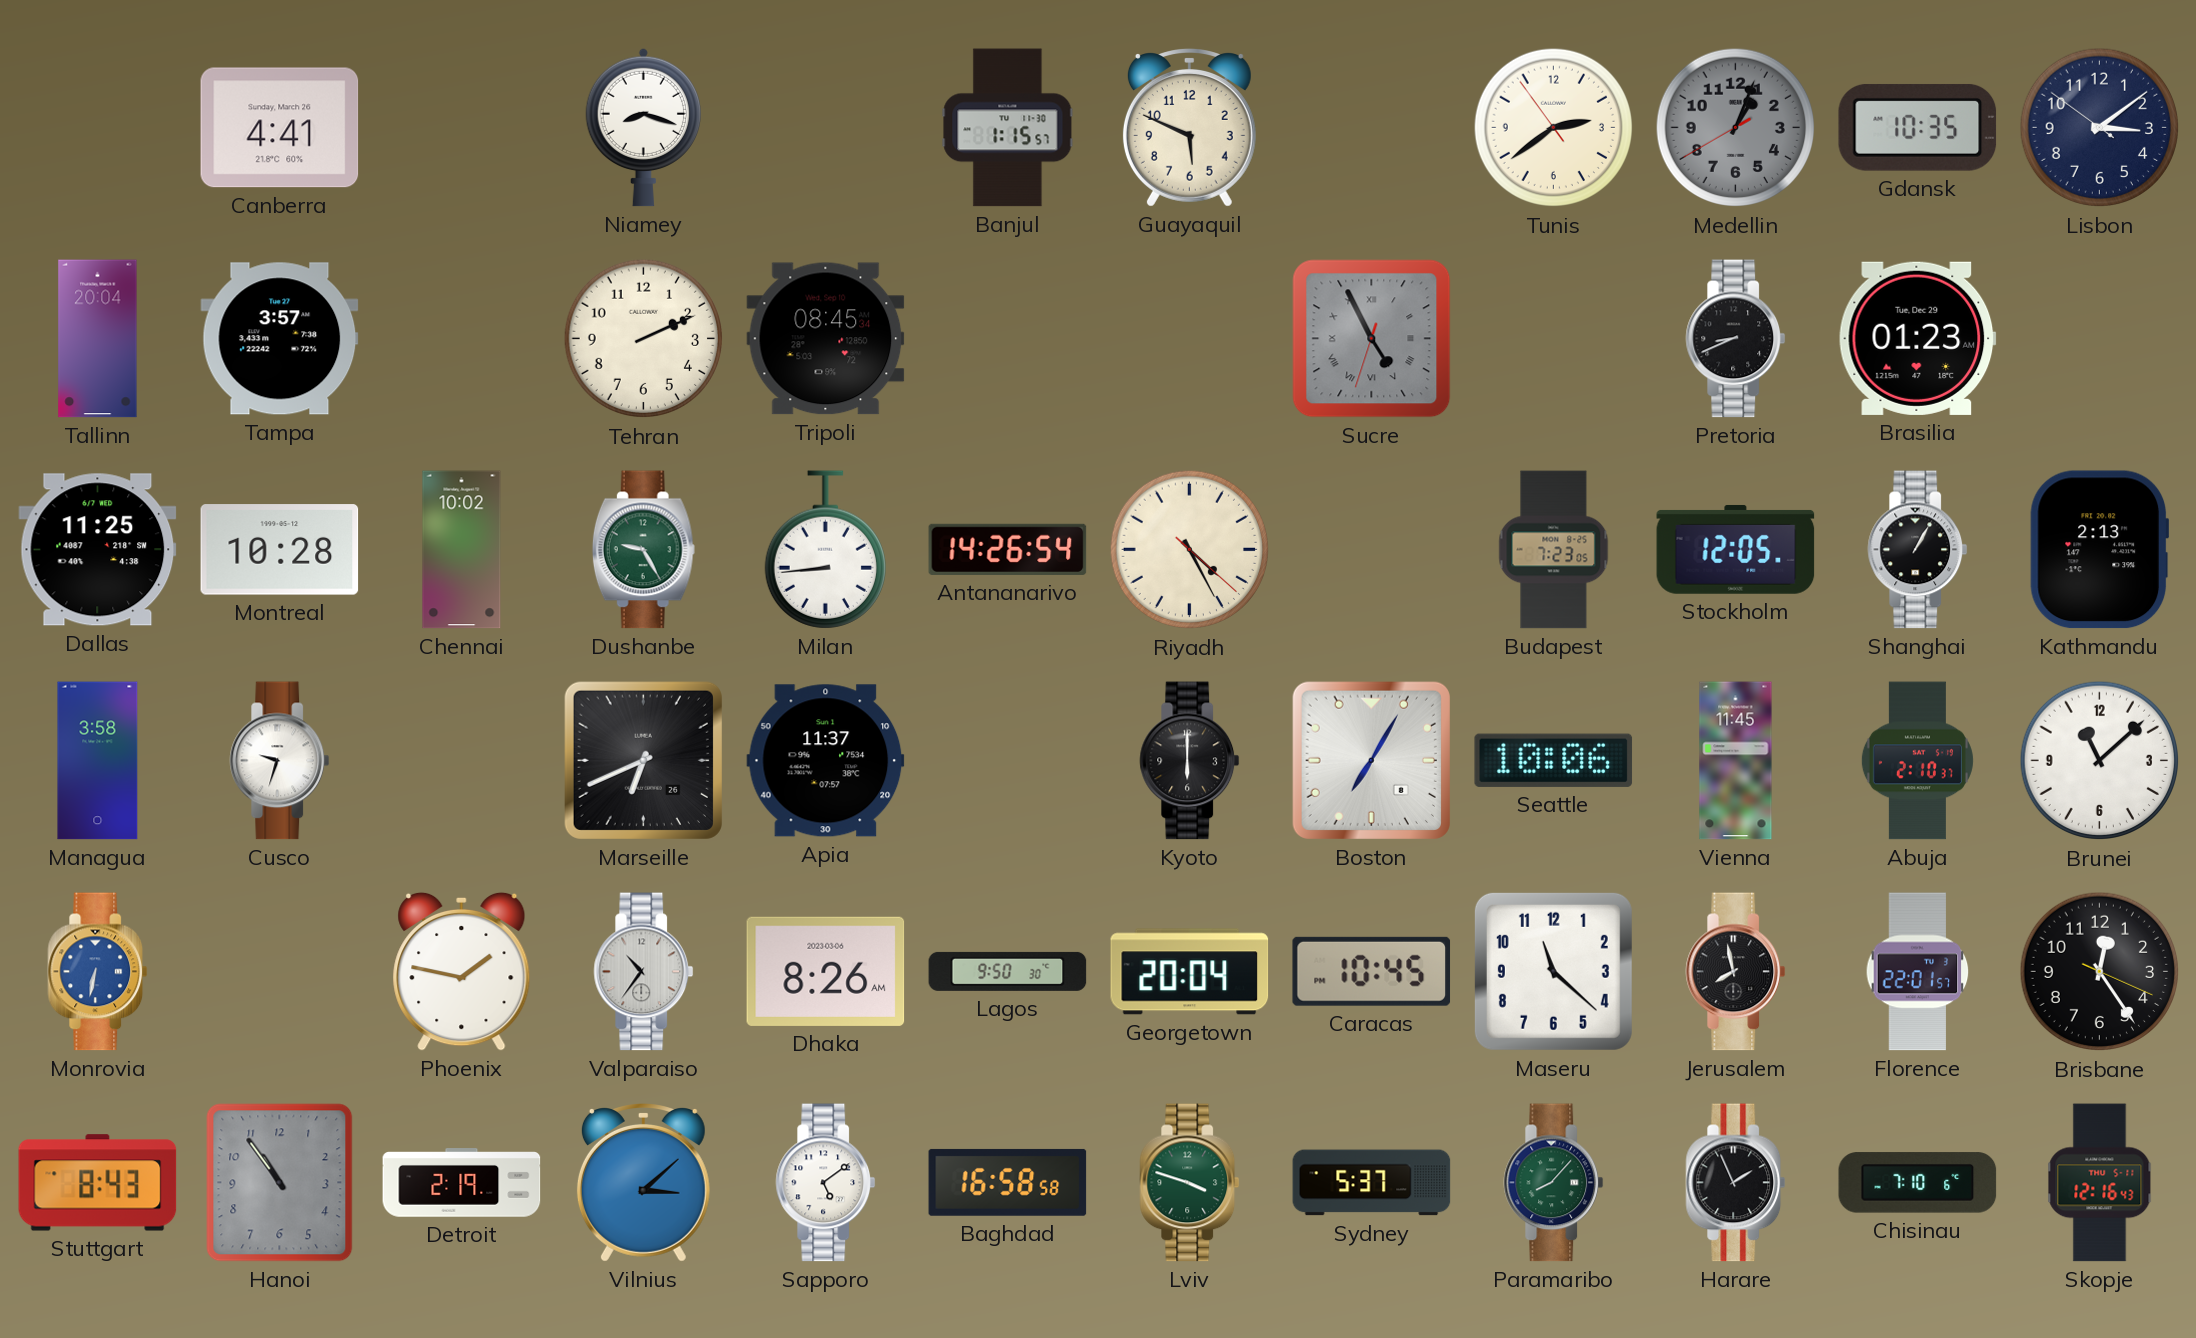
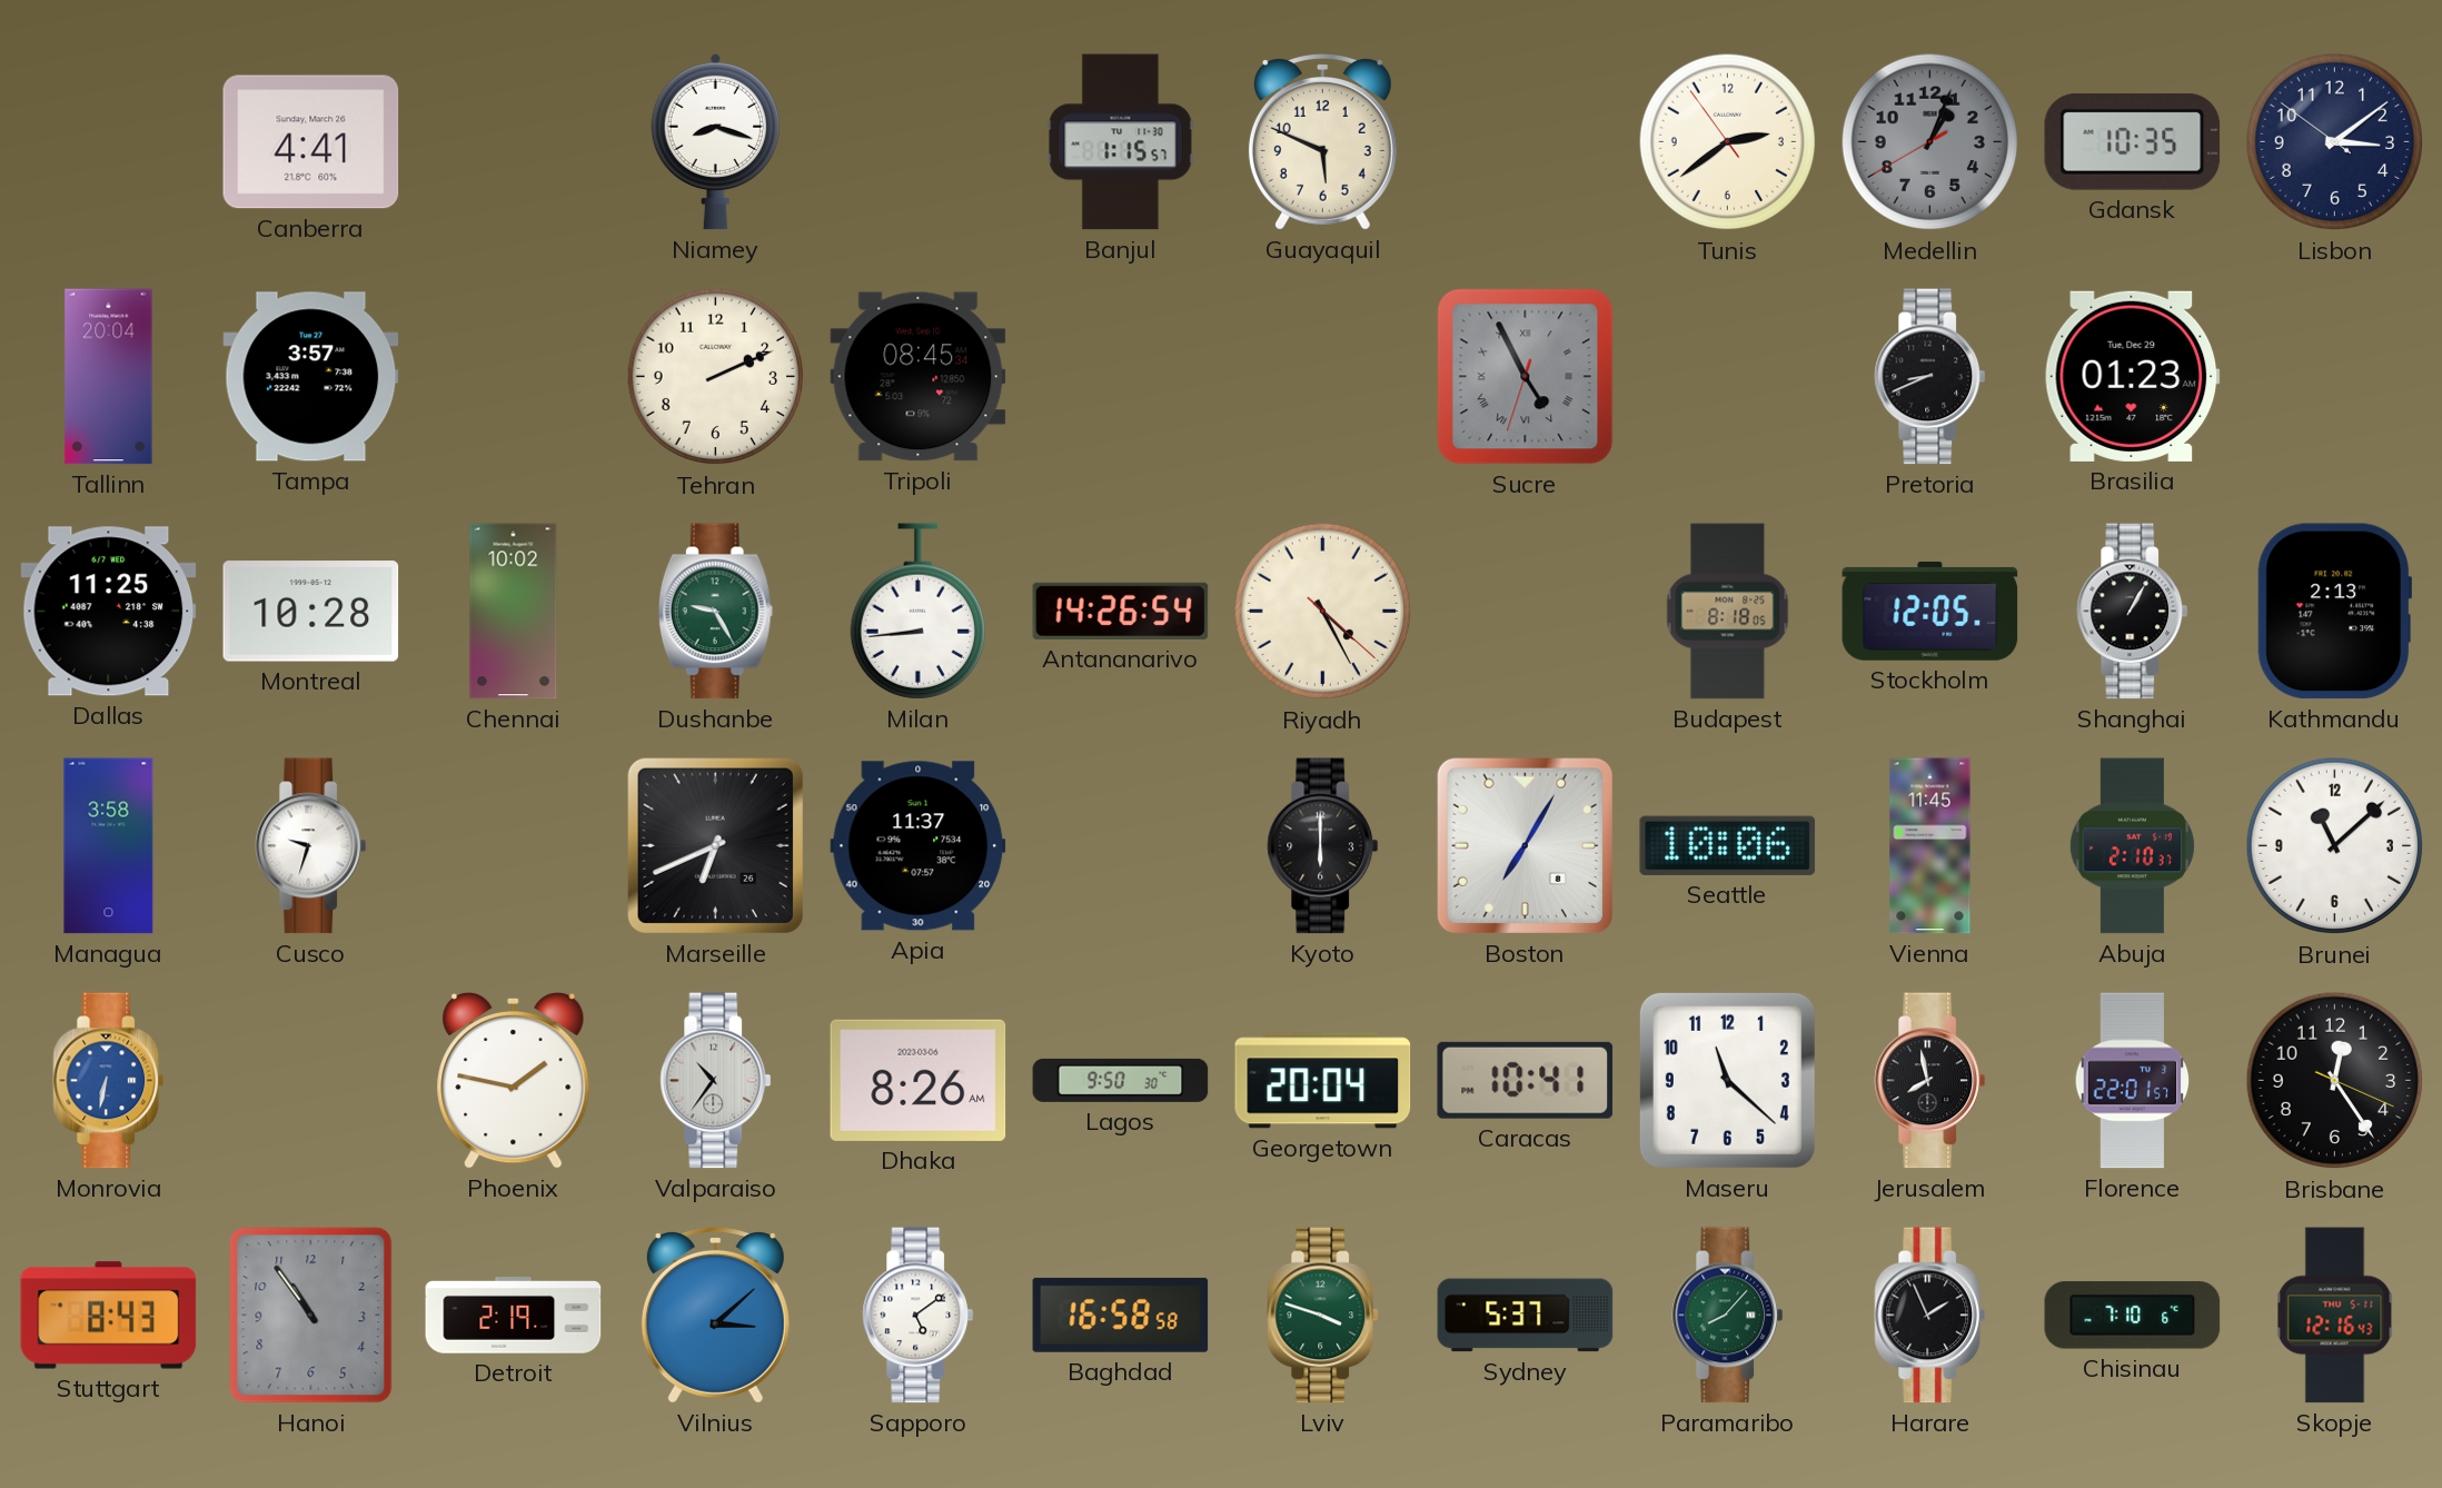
Budapest: 7:23 -> 8:18
Caracas: 10:45 -> 10:41
